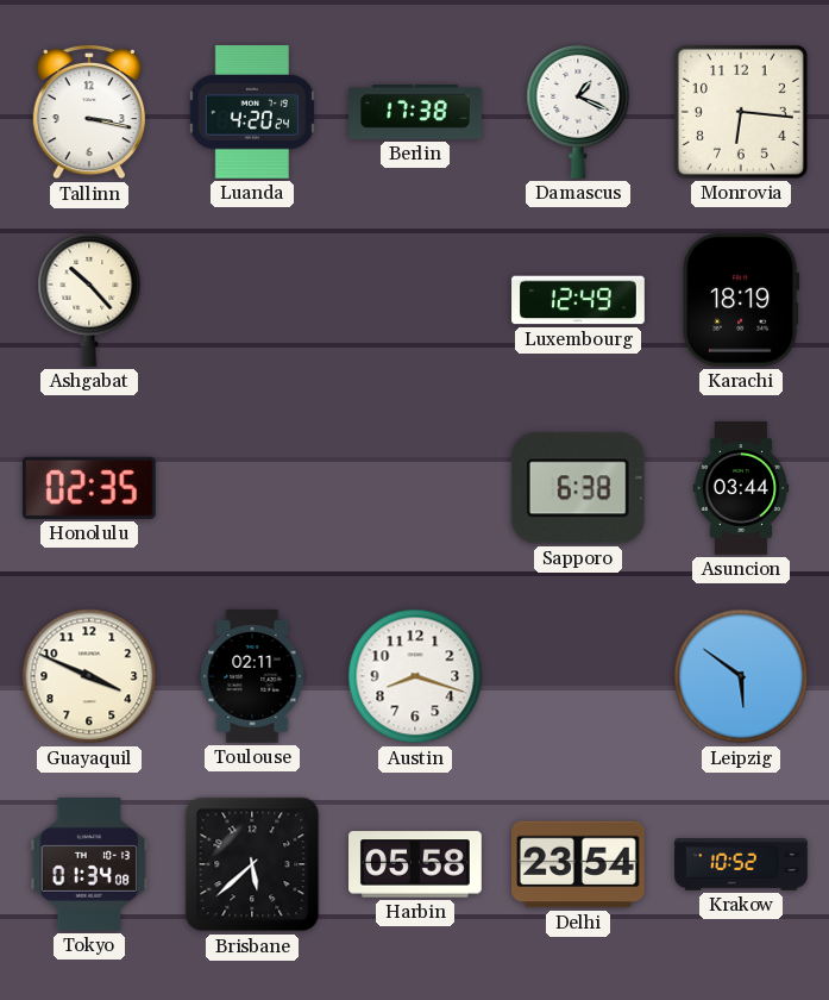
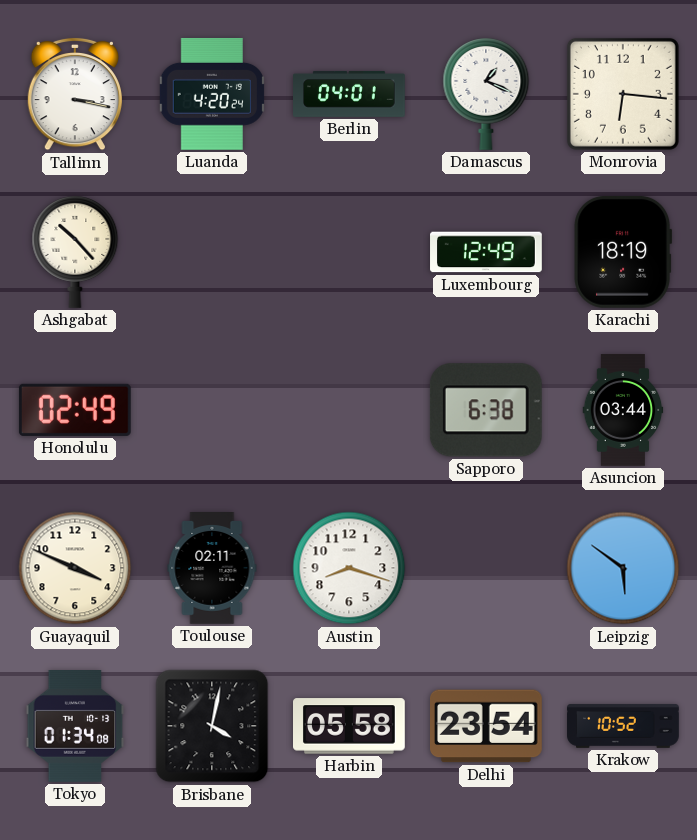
Berlin: 17:38 -> 04:01
Honolulu: 02:35 -> 02:49
Brisbane: 5:38 -> 4:02
